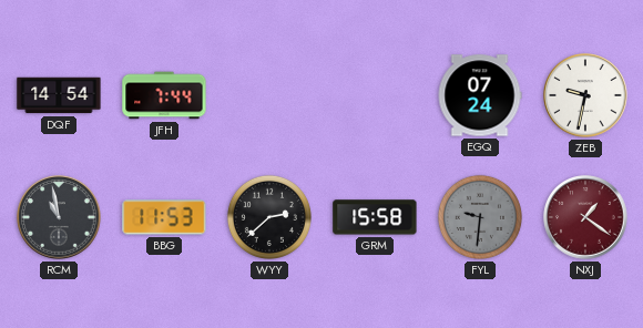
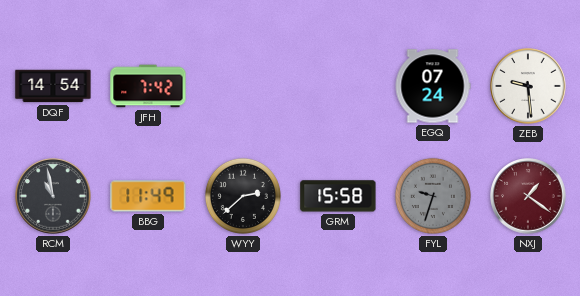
JFH: 7:44 -> 7:42
ZEB: 9:32 -> 9:29
BBG: 11:53 -> 11:49
FYL: 9:31 -> 9:33
